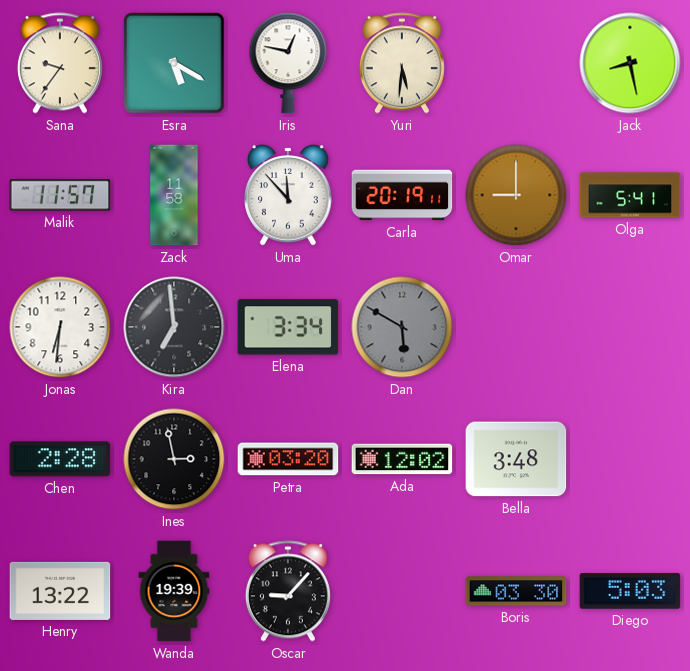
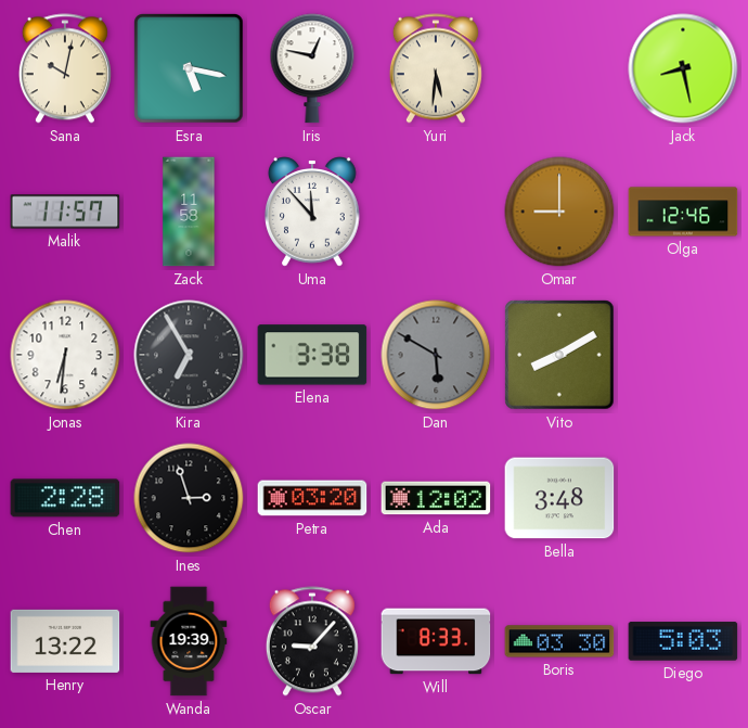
Sana: 9:36 -> 10:02
Esra: 5:20 -> 5:17
Carla: 20:19 -> none
Olga: 5:41 -> 12:46
Kira: 6:59 -> 6:55
Elena: 3:34 -> 3:38
Vito: none -> 8:10
Ines: 2:58 -> 2:57
Will: none -> 8:33
